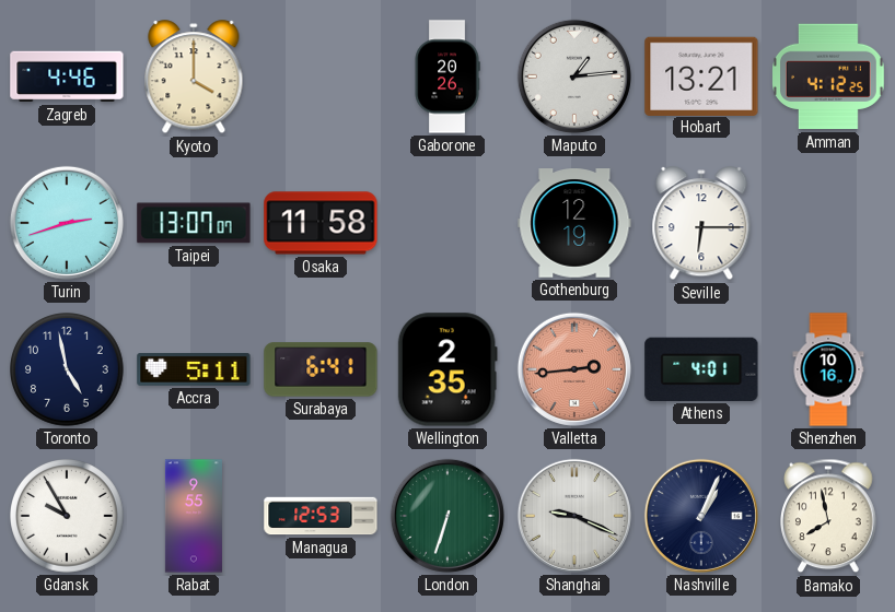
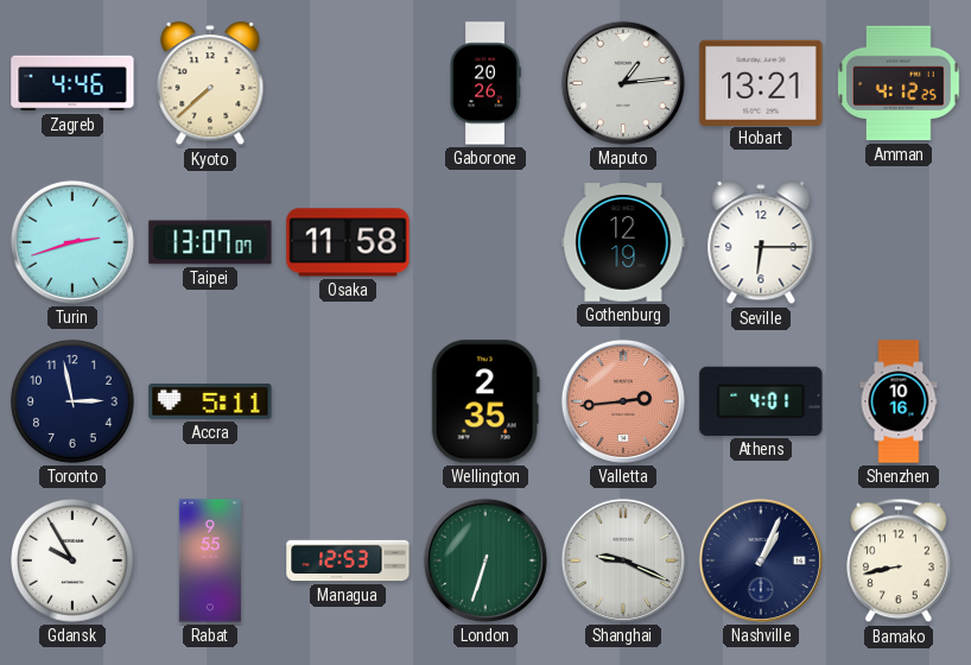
Kyoto: 4:00 -> 7:38
Toronto: 4:58 -> 2:58
Surabaya: 6:41 -> none
Bamako: 7:58 -> 8:43
